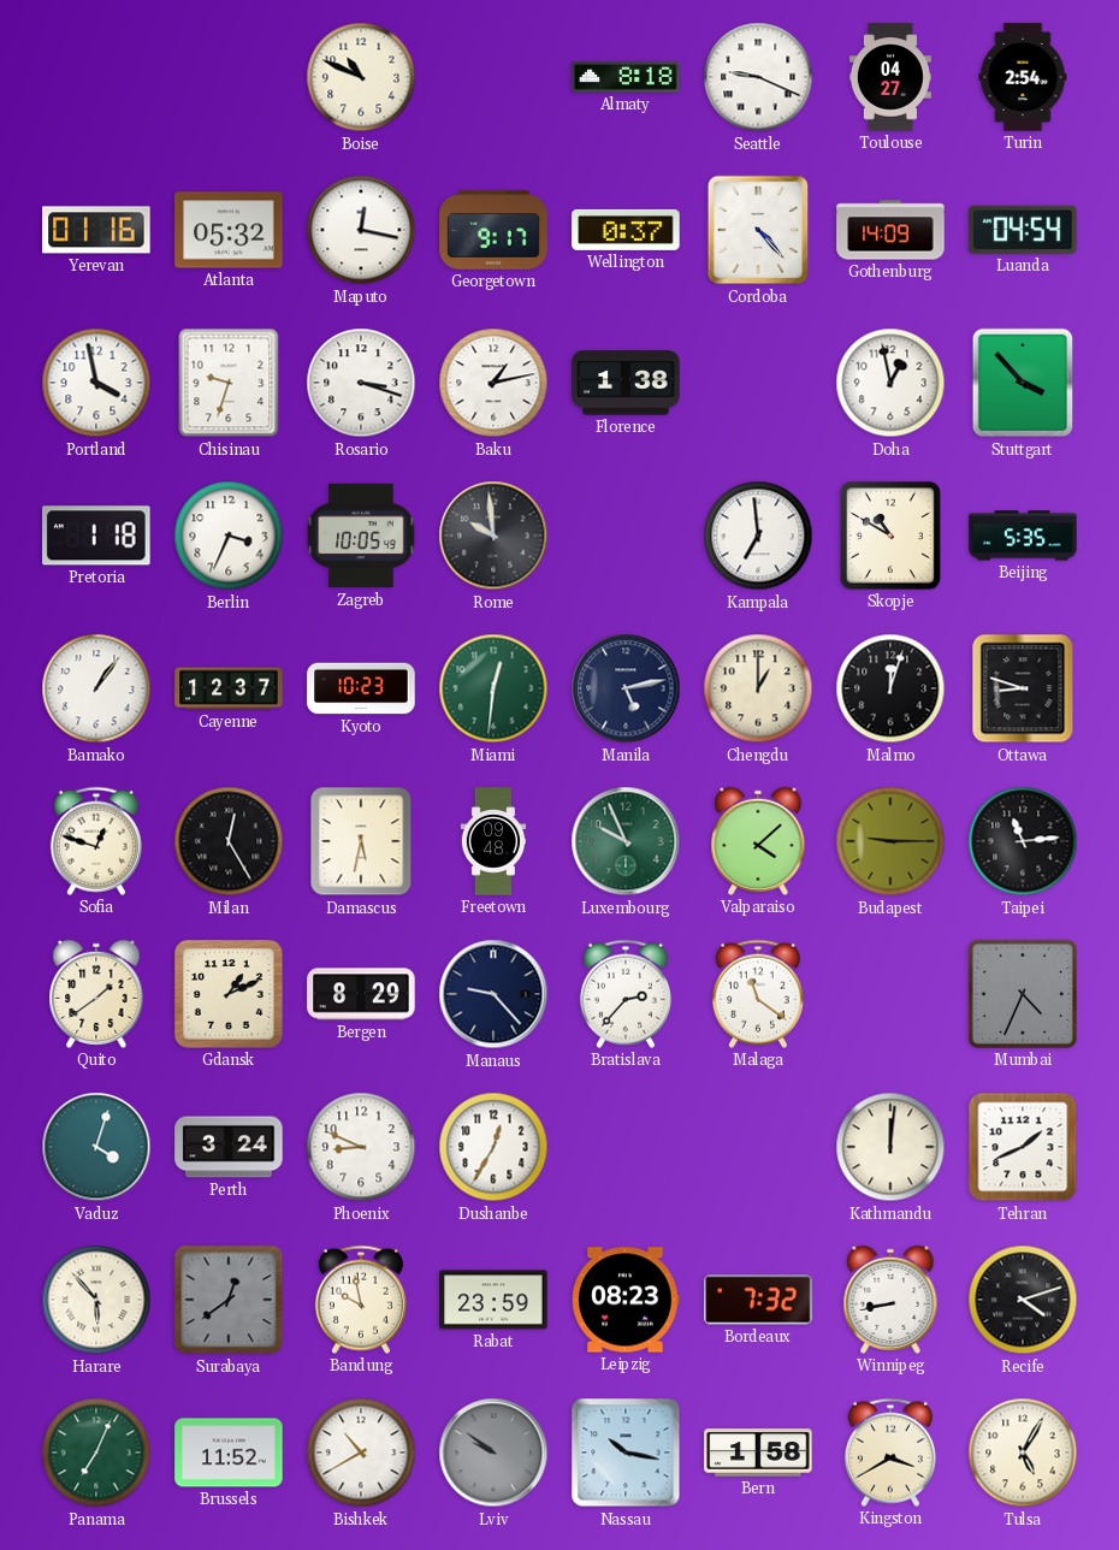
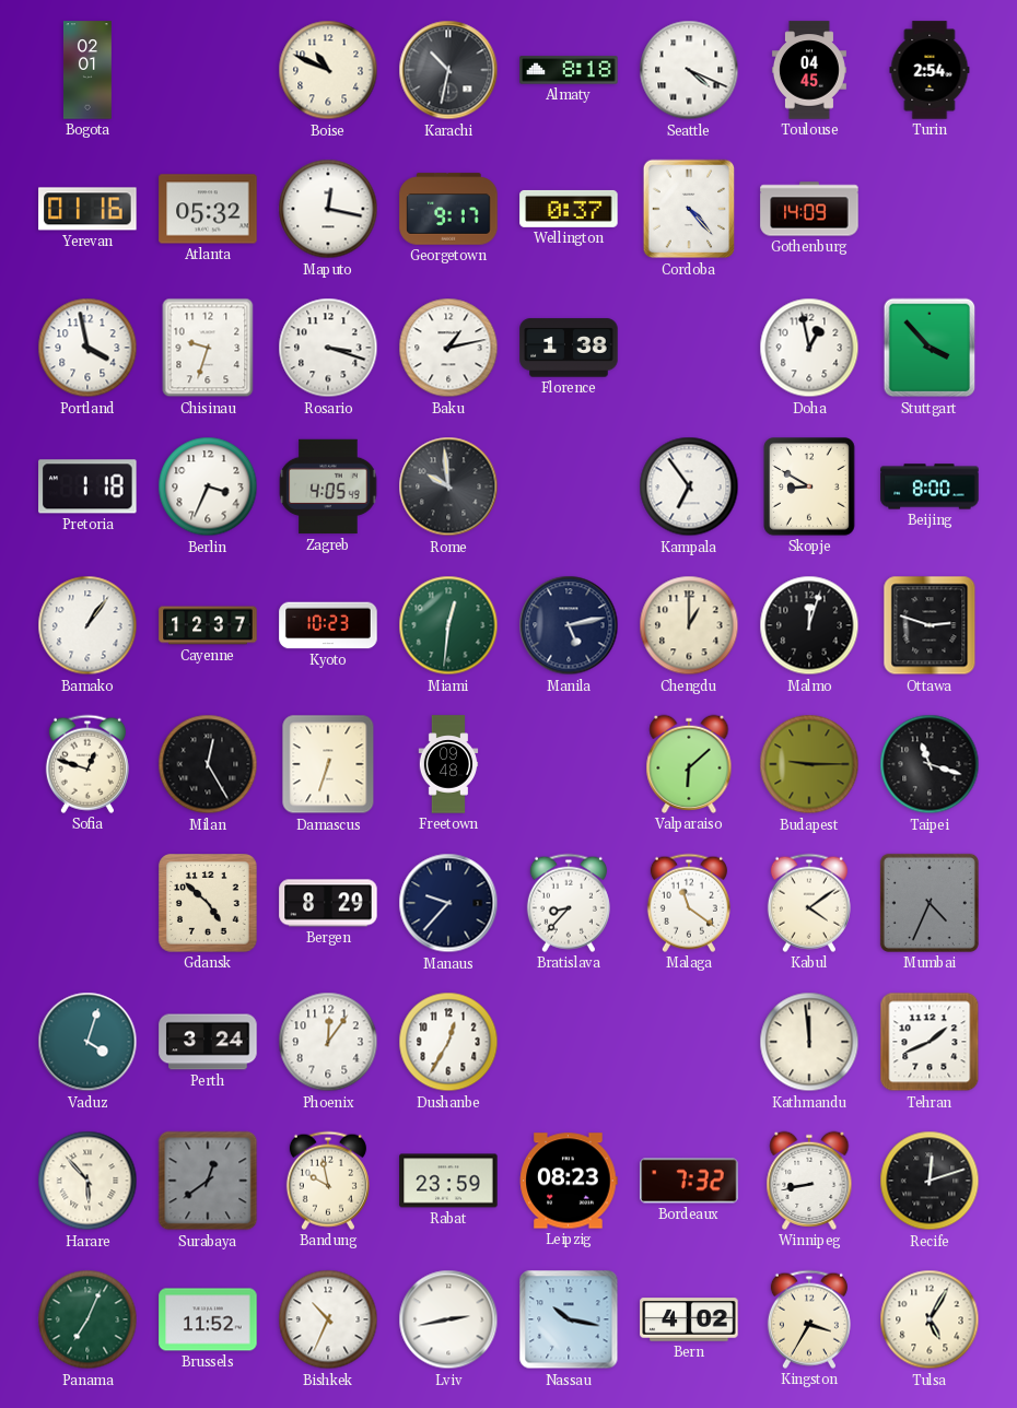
Bogota: none -> 02:01
Karachi: none -> 10:32
Seattle: 9:19 -> 4:19
Toulouse: 04:27 -> 04:45
Luanda: 04:54 -> none
Zagreb: 10:05 -> 4:05
Kampala: 6:59 -> 6:54
Skopje: 10:50 -> 8:50
Beijing: 5:35 -> 8:00
Ottawa: 8:48 -> 2:48
Damascus: 5:32 -> 6:33
Luxembourg: 9:56 -> none
Valparaiso: 4:08 -> 6:08
Taipei: 11:14 -> 11:18
Quito: 1:39 -> none
Gdansk: 1:11 -> 4:52
Manaus: 9:23 -> 9:37
Bratislava: 2:37 -> 8:37
Kabul: none -> 4:09
Phoenix: 8:49 -> 12:06
Kathmandu: 12:01 -> 11:59
Recife: 4:12 -> 12:12
Bishkek: 10:40 -> 10:34
Lviv: 9:51 -> 2:43
Lviv dial: grey -> white
Bern: 1:58 -> 4:02
Kingston: 3:40 -> 3:35
